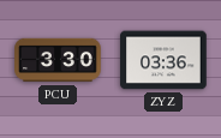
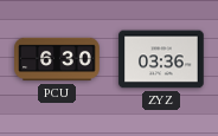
PCU: 3:30 -> 6:30
